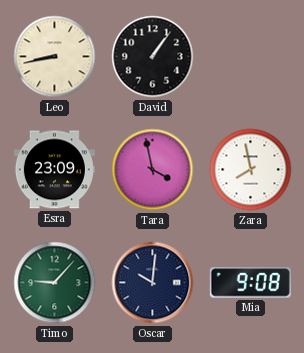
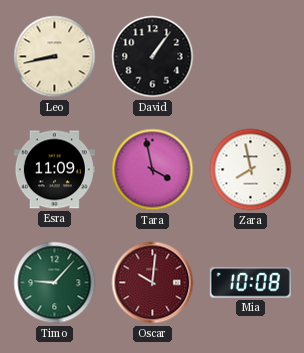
Esra: 23:09 -> 11:09
Oscar dial: navy -> burgundy
Mia: 9:08 -> 10:08
